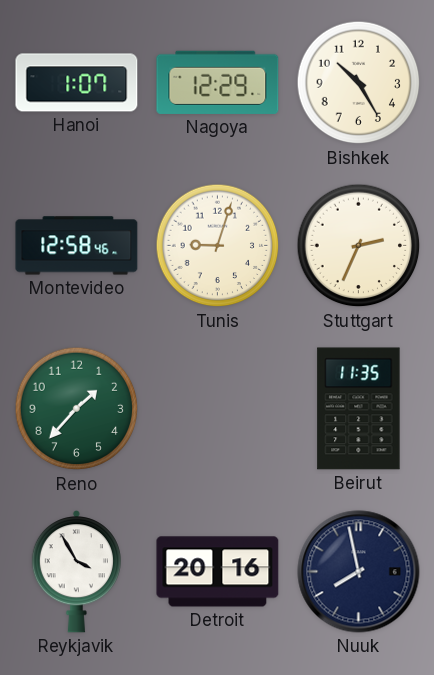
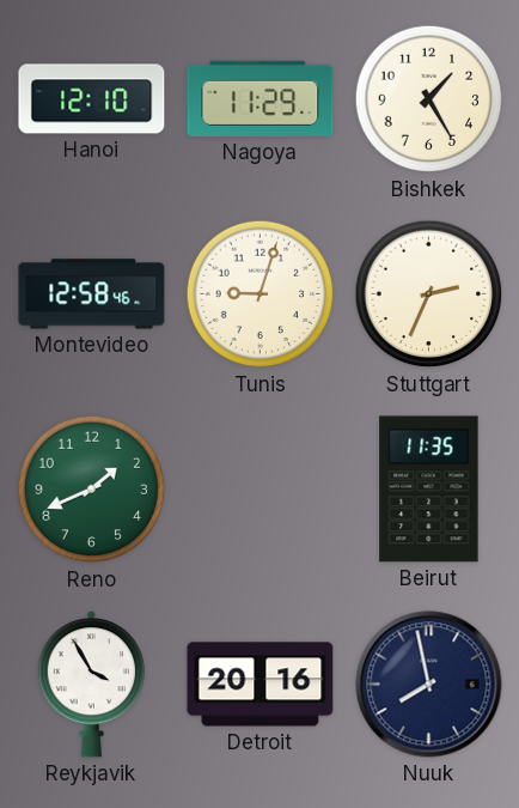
Hanoi: 1:07 -> 12:10
Nagoya: 12:29 -> 11:29
Bishkek: 10:25 -> 1:25
Reno: 1:37 -> 1:41
